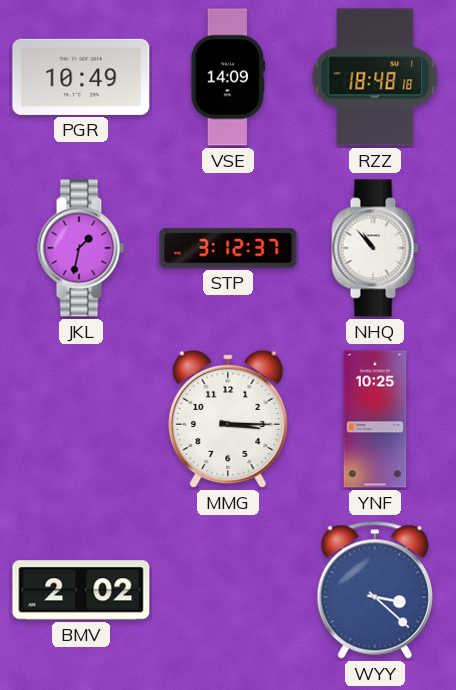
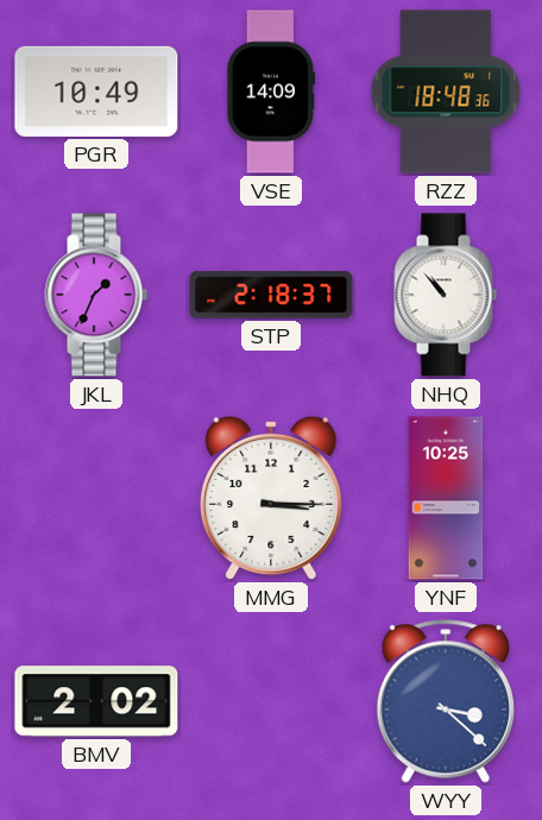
RZZ: 18:48:18 -> 18:48:36
JKL: 1:32 -> 1:34
STP: 3:12 -> 2:18
